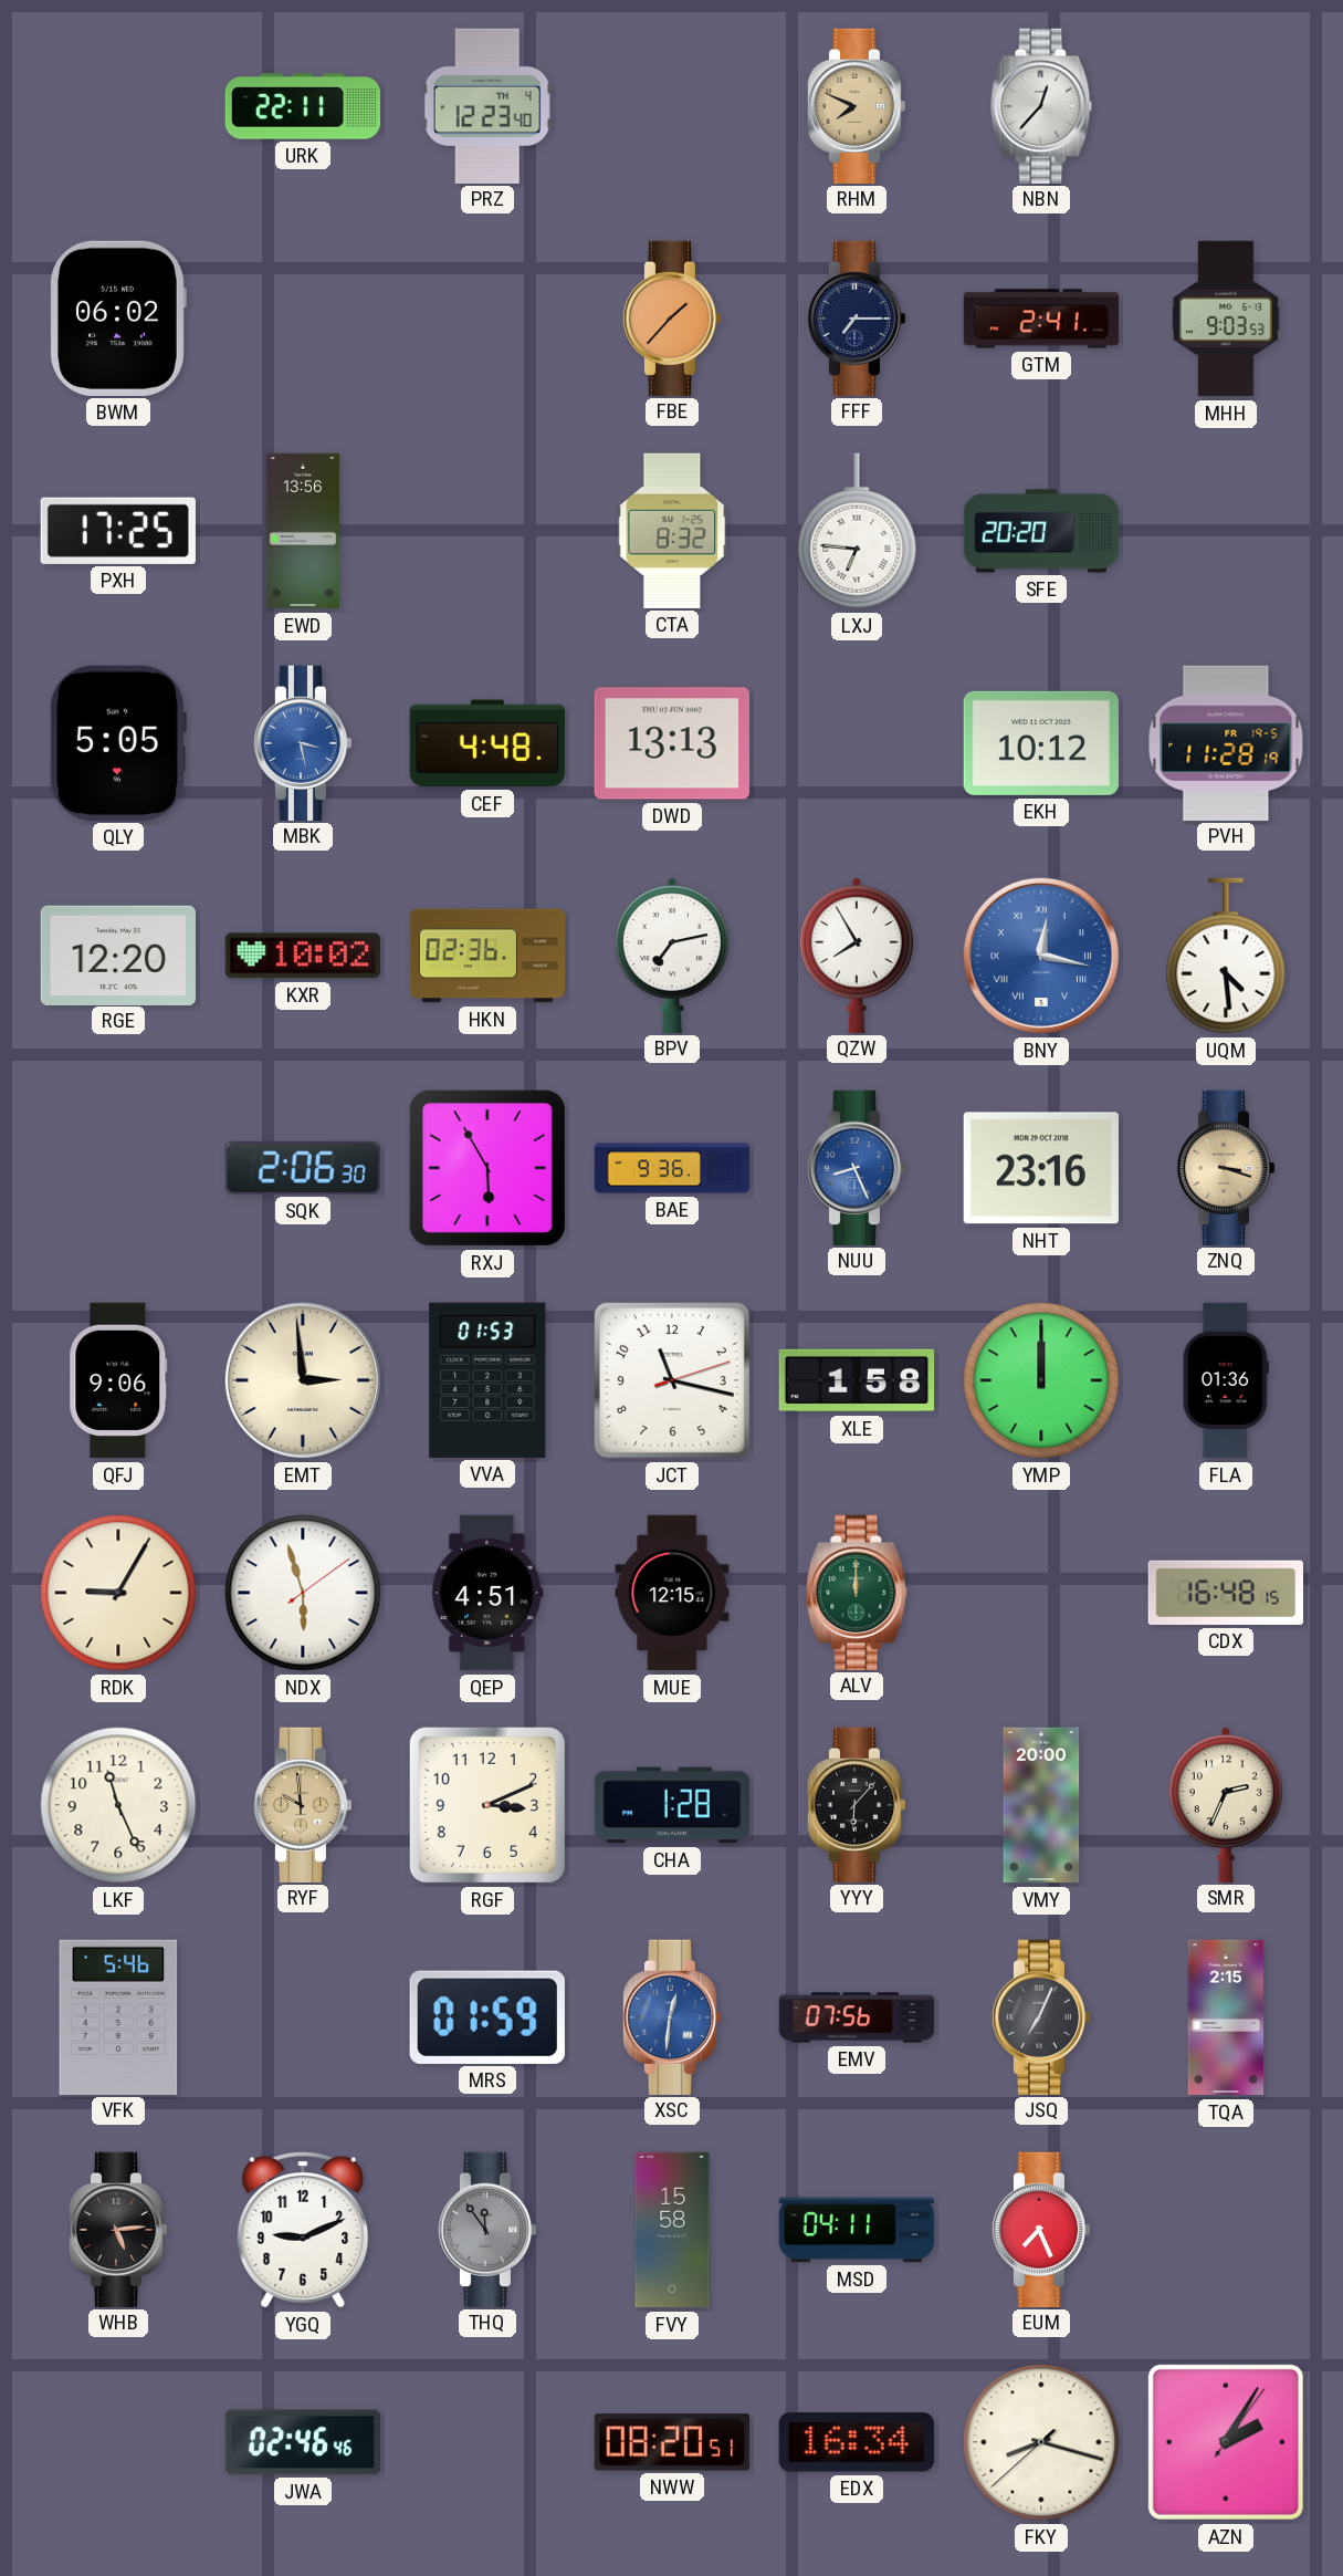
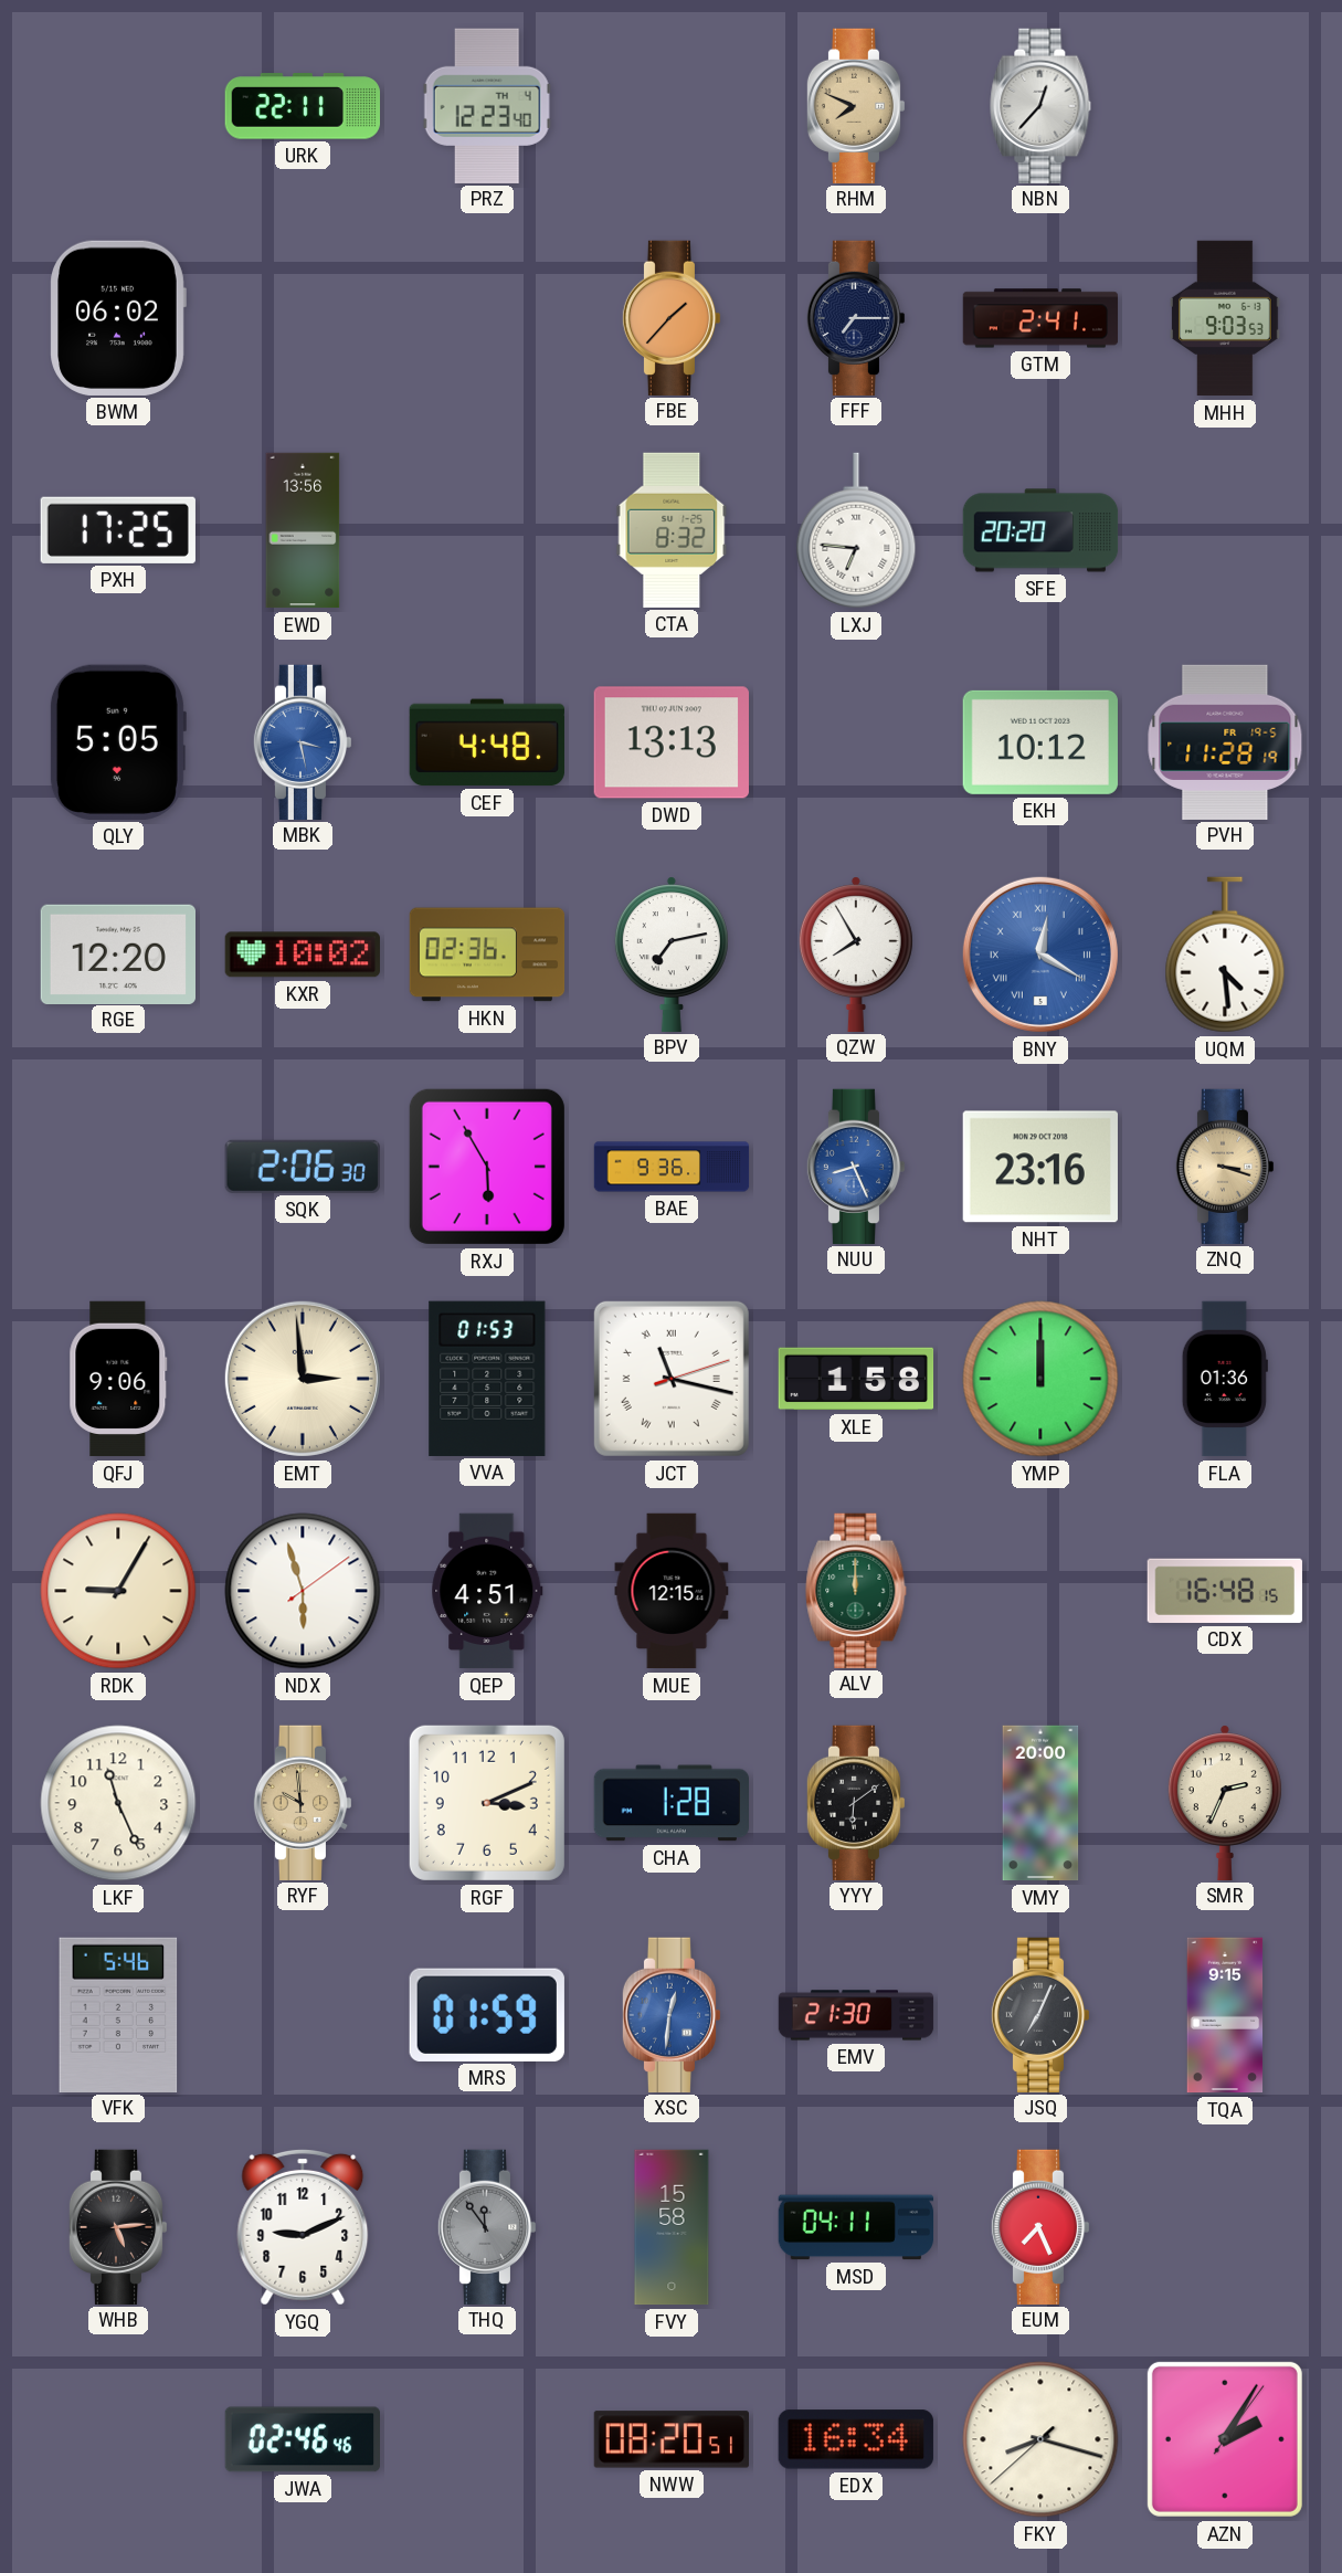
BNY: 12:17 -> 12:20
JCT numerals: Arabic -> Roman
YYY: 6:07 -> 6:09
EMV: 07:56 -> 21:30
TQA: 2:15 -> 9:15
